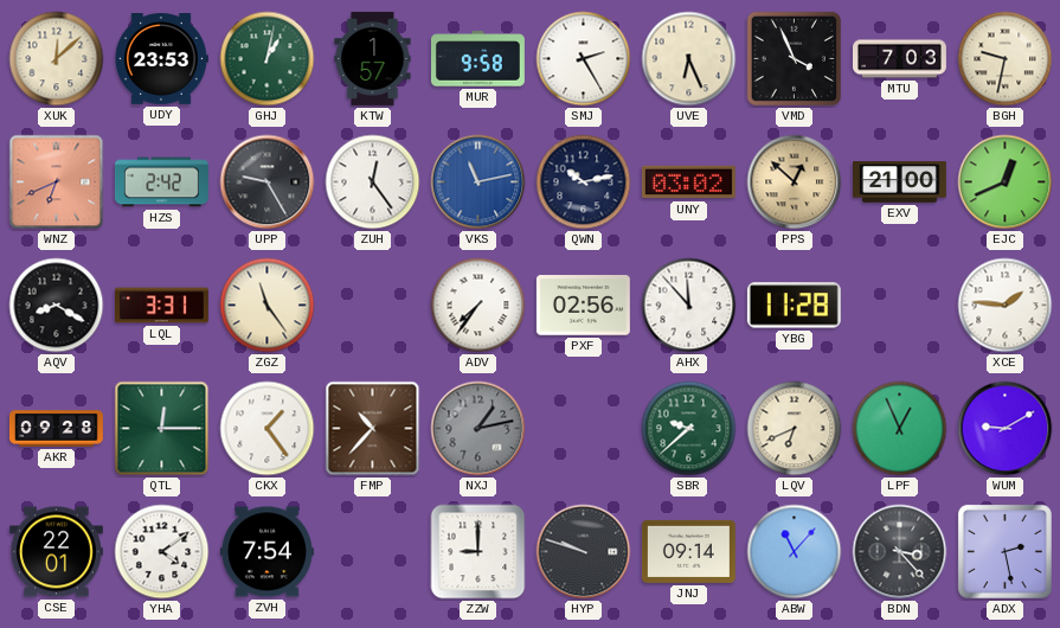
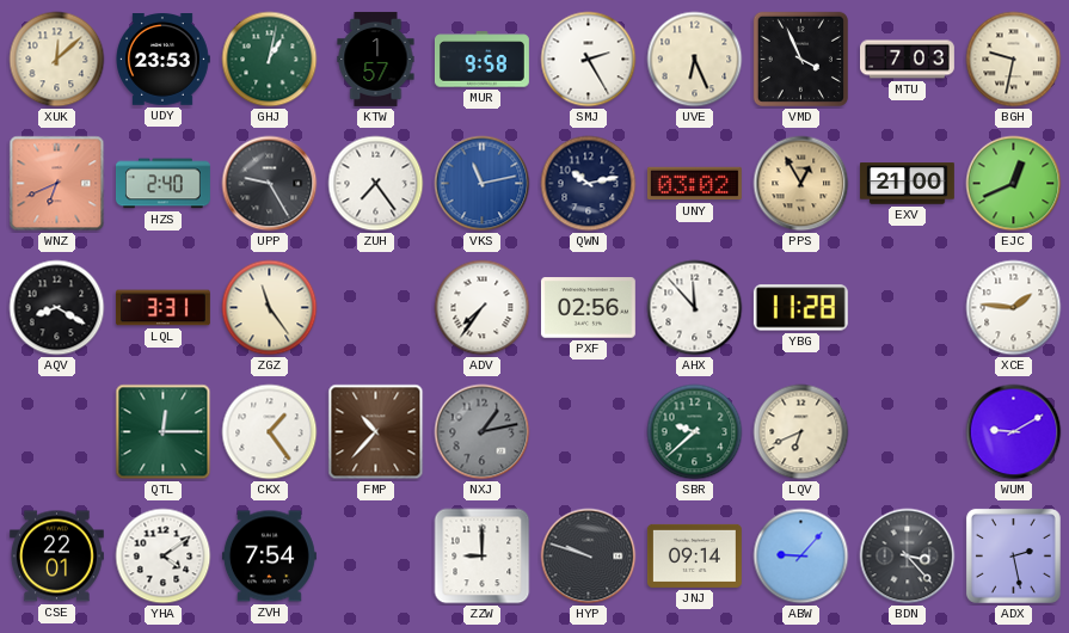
HZS: 2:42 -> 2:40
ZUH: 12:24 -> 7:24
PPS: 12:52 -> 12:55
AKR: 09:28 -> none
LPF: 12:56 -> none
ABW: 11:07 -> 9:07
